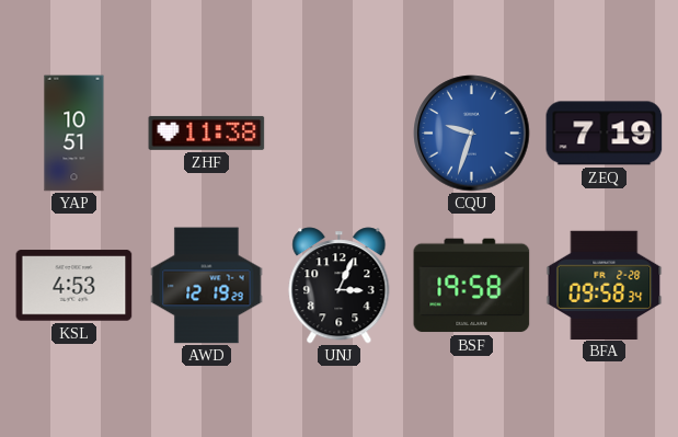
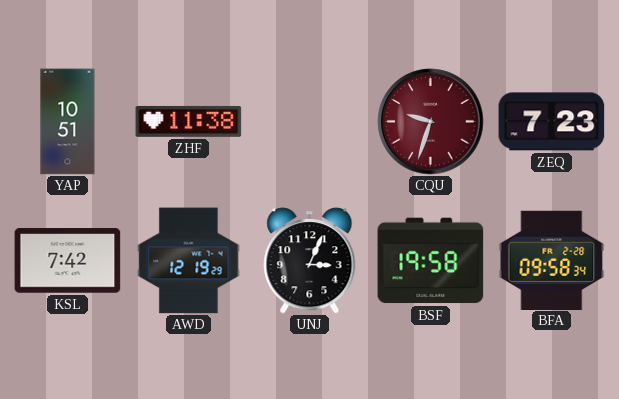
CQU dial: blue -> burgundy
ZEQ: 7:19 -> 7:23
KSL: 4:53 -> 7:42
